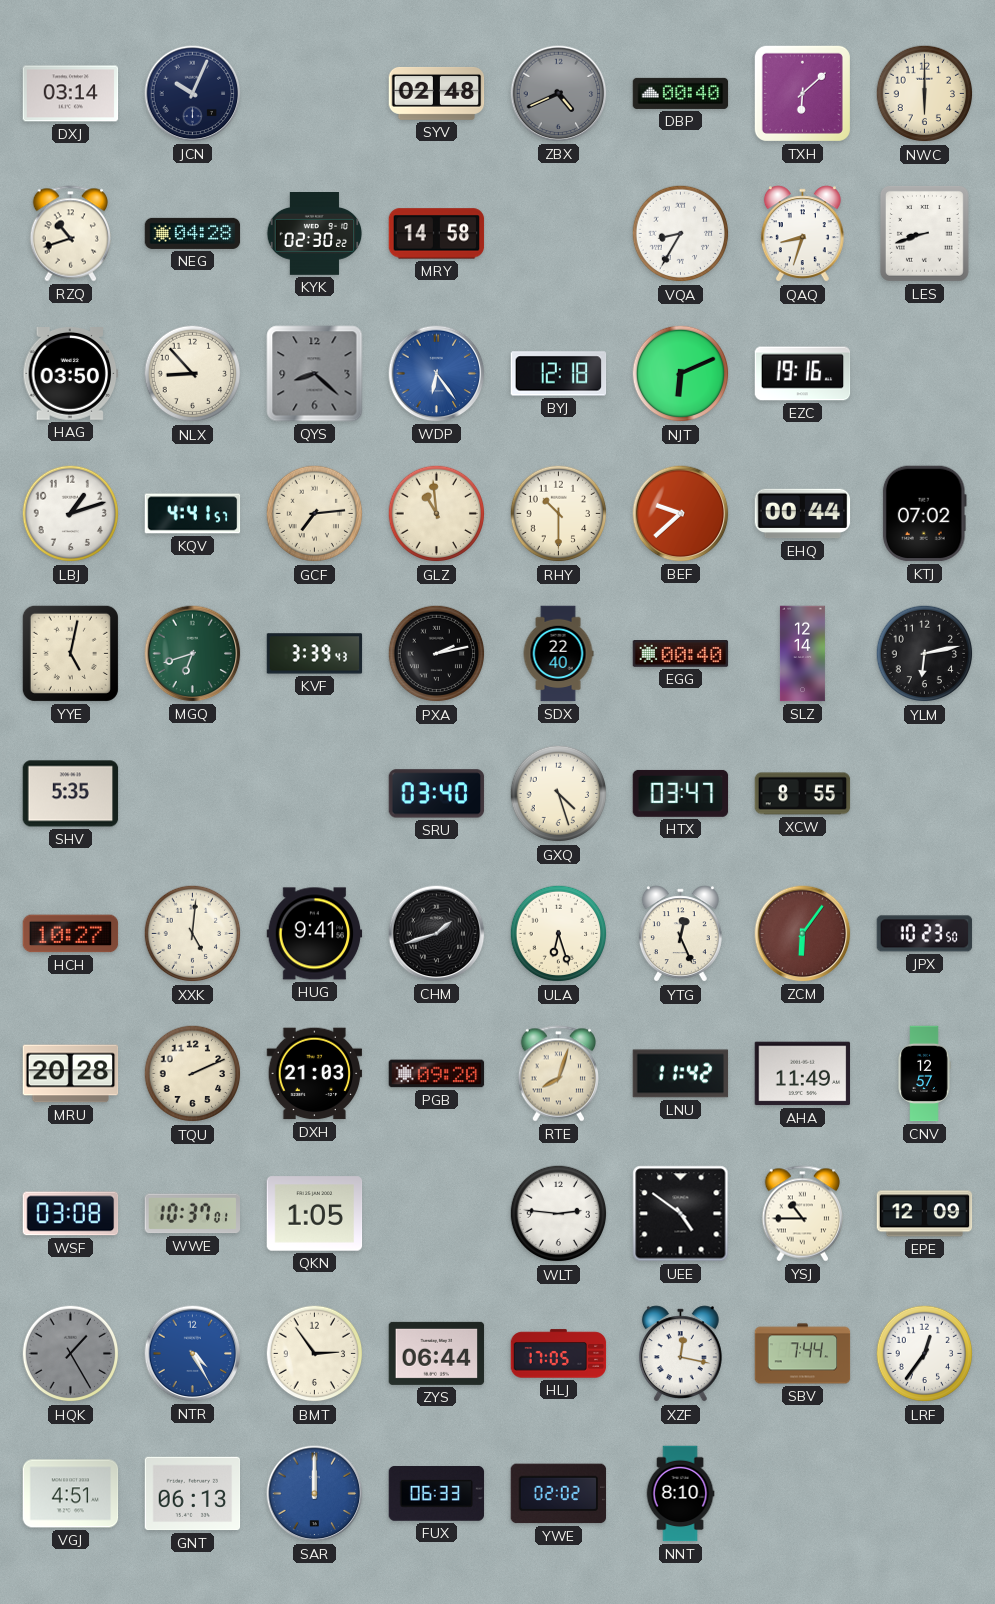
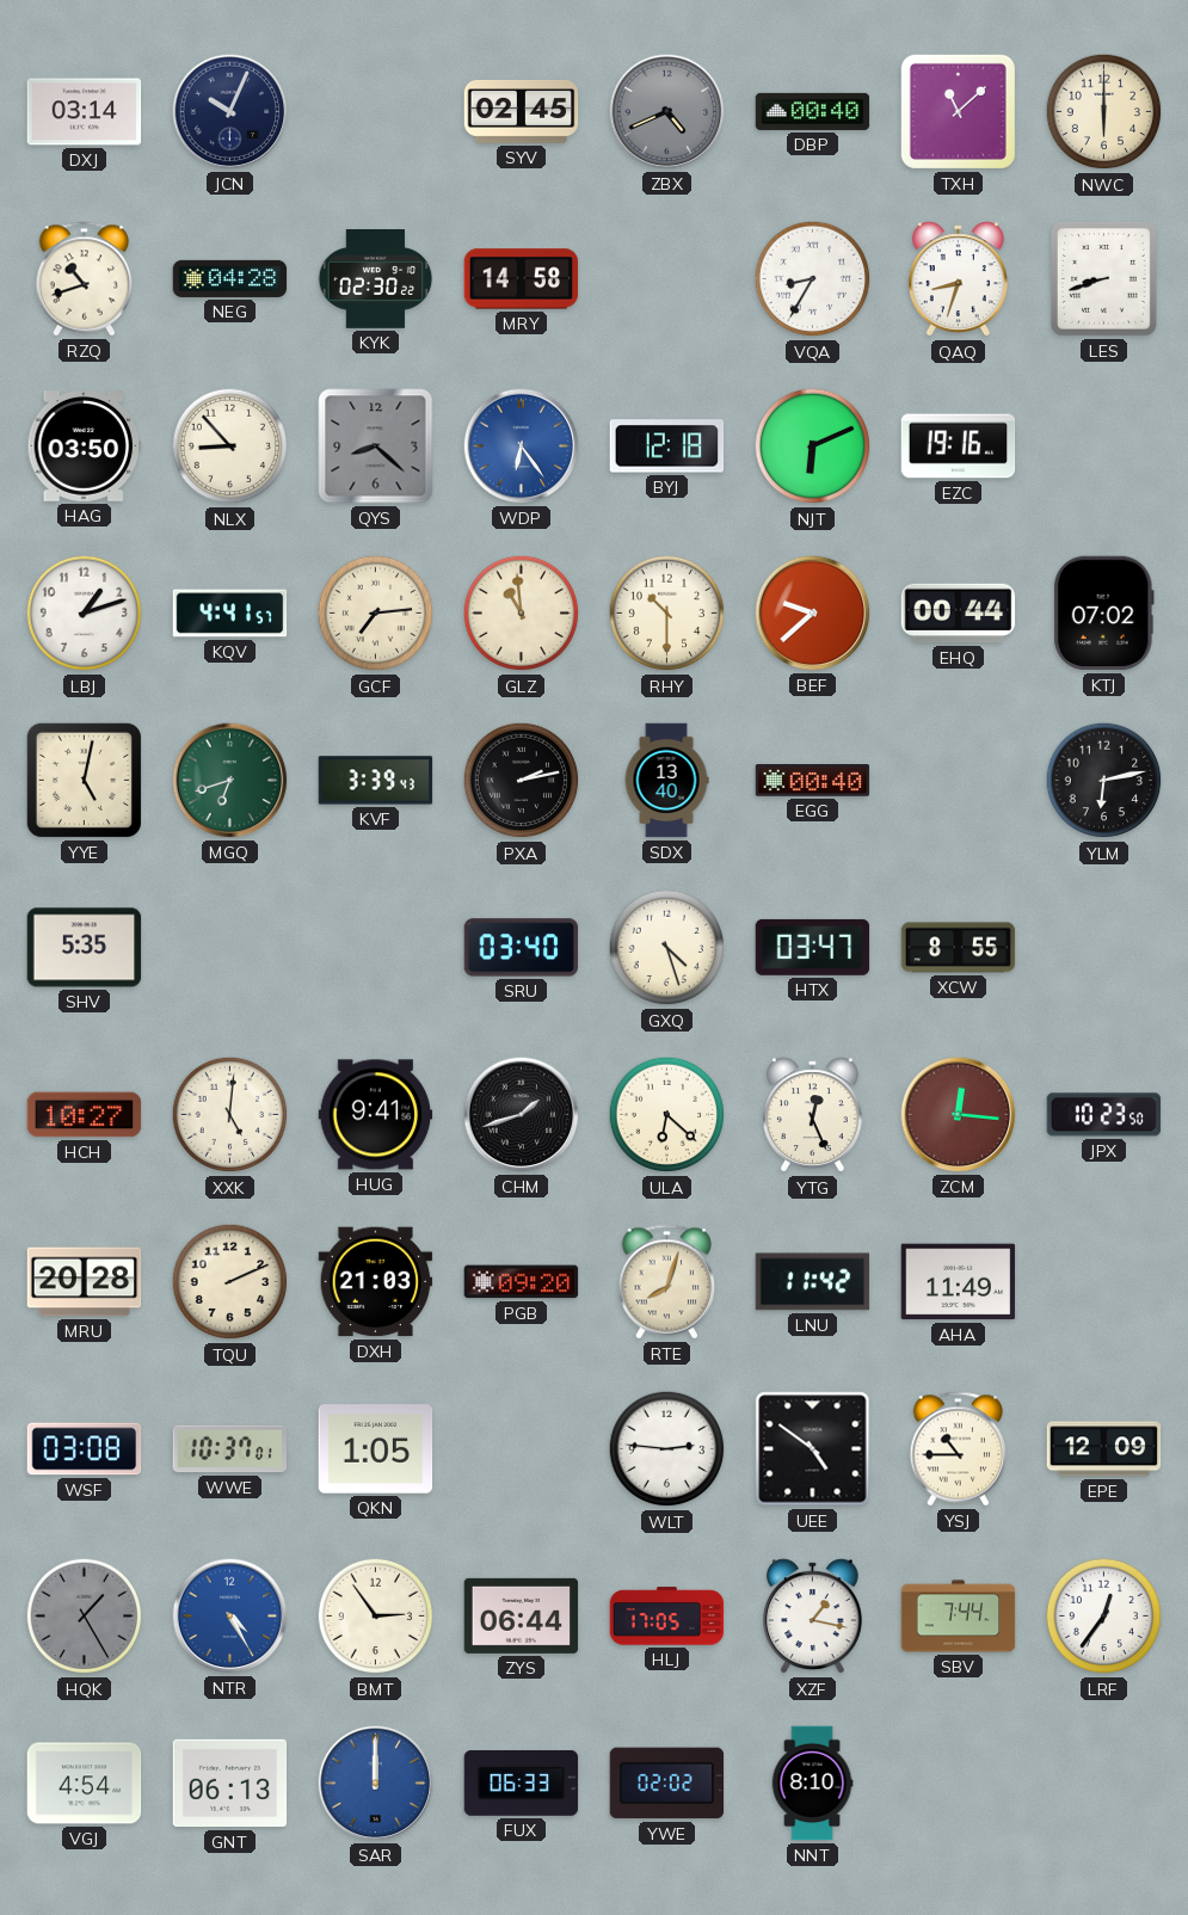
SYV: 02:48 -> 02:45
TXH: 6:08 -> 11:08
SDX: 22:40 -> 13:40
SLZ: 12:14 -> none
ULA: 6:27 -> 6:22
ZCM: 6:06 -> 12:16
CNV: 12:57 -> none
XZF: 12:17 -> 1:17
VGJ: 4:51 -> 4:54
